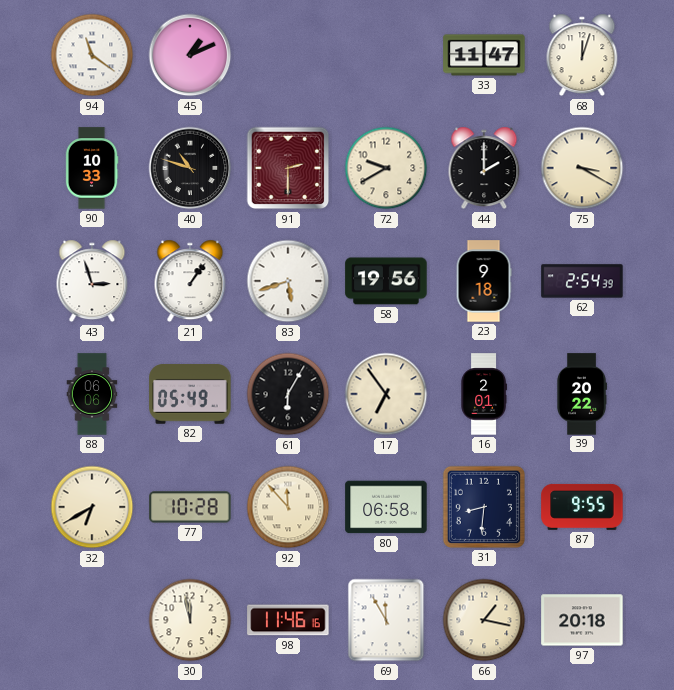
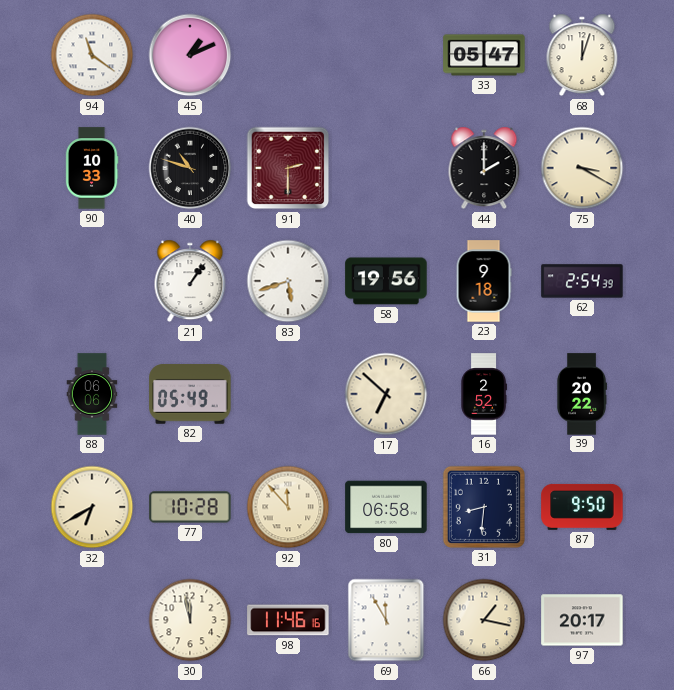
33: 11:47 -> 05:47
72: 9:40 -> none
43: 2:57 -> none
61: 6:05 -> none
17: 6:54 -> 6:52
16: 2:01 -> 2:52
87: 9:55 -> 9:50
97: 20:18 -> 20:17
